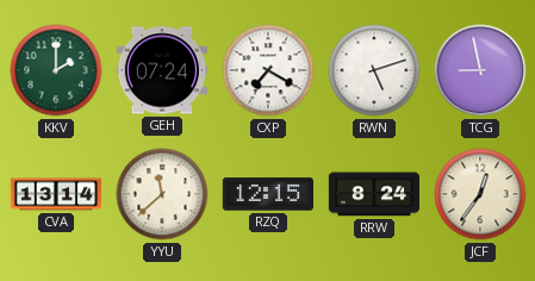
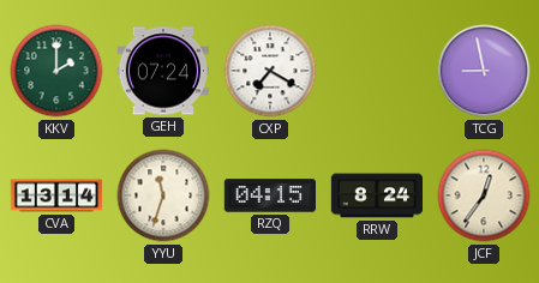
RWN: 5:12 -> none
YYU: 11:38 -> 11:33
RZQ: 12:15 -> 04:15
